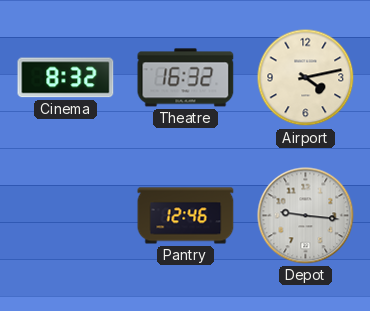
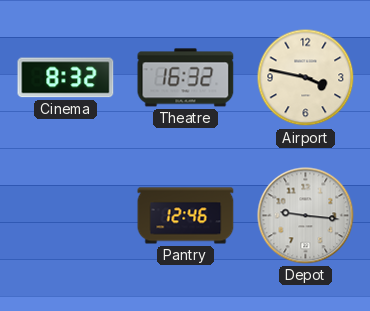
Airport: 4:13 -> 3:47
